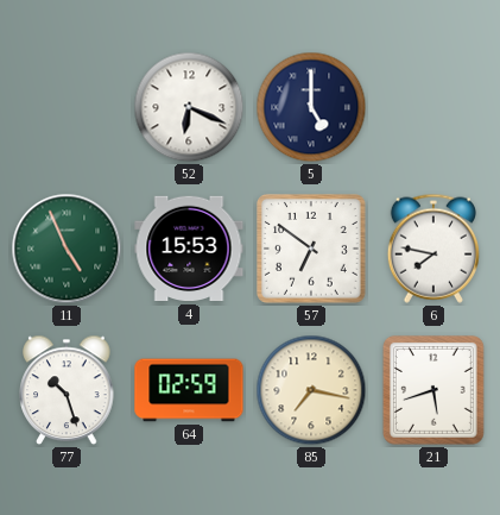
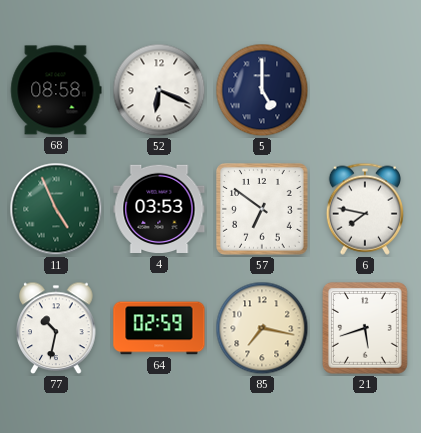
68: none -> 08:58
4: 15:53 -> 03:53
77: 10:27 -> 10:32
